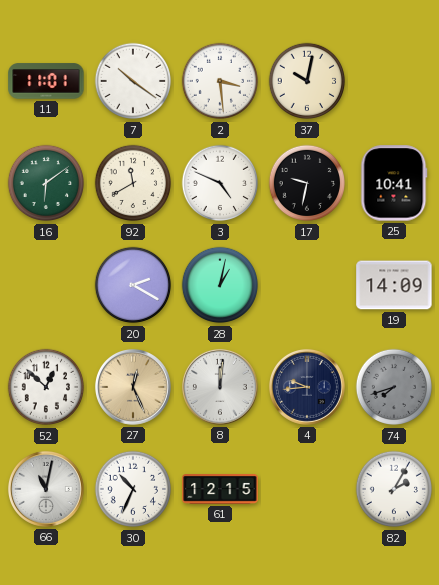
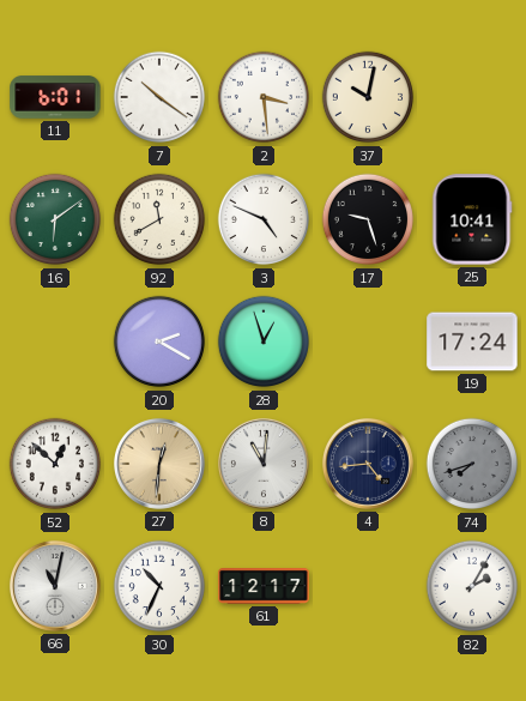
11: 11:01 -> 6:01
17: 9:32 -> 9:27
28: 1:02 -> 12:57
19: 14:09 -> 17:24
27: 12:26 -> 12:31
8: 12:01 -> 11:01
4: 9:44 -> 4:44
61: 12:15 -> 12:17
